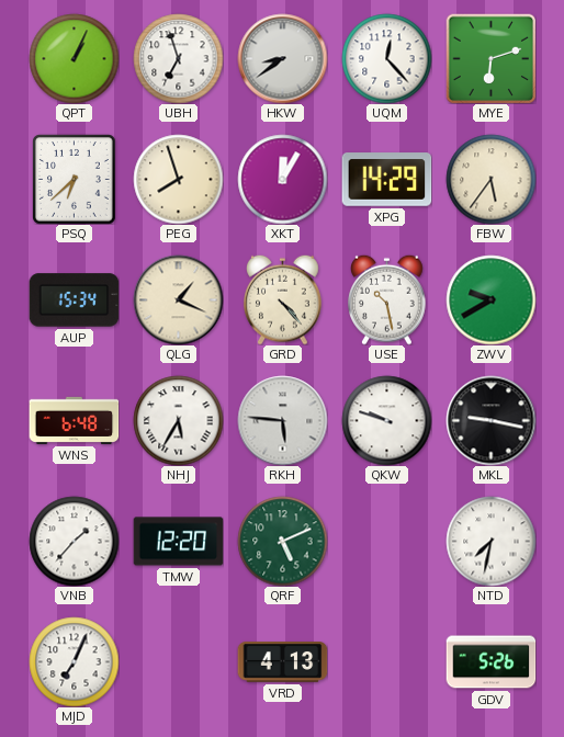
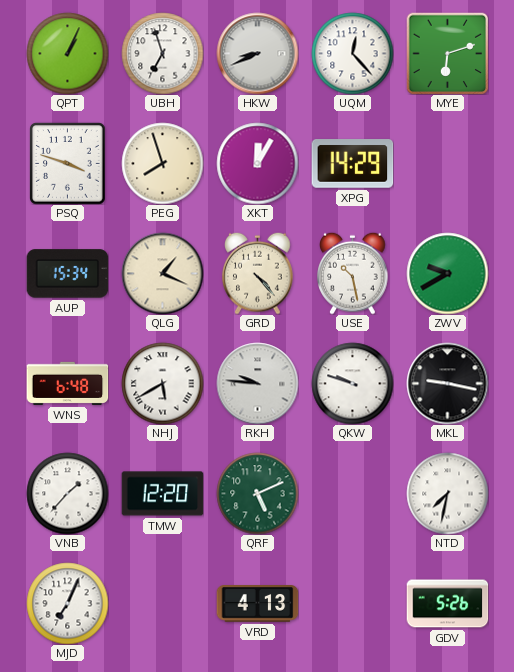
HKW: 8:39 -> 8:41
PSQ: 6:38 -> 3:48
FBW: 5:36 -> none
NHJ: 5:35 -> 5:40
RKH: 5:46 -> 9:46
